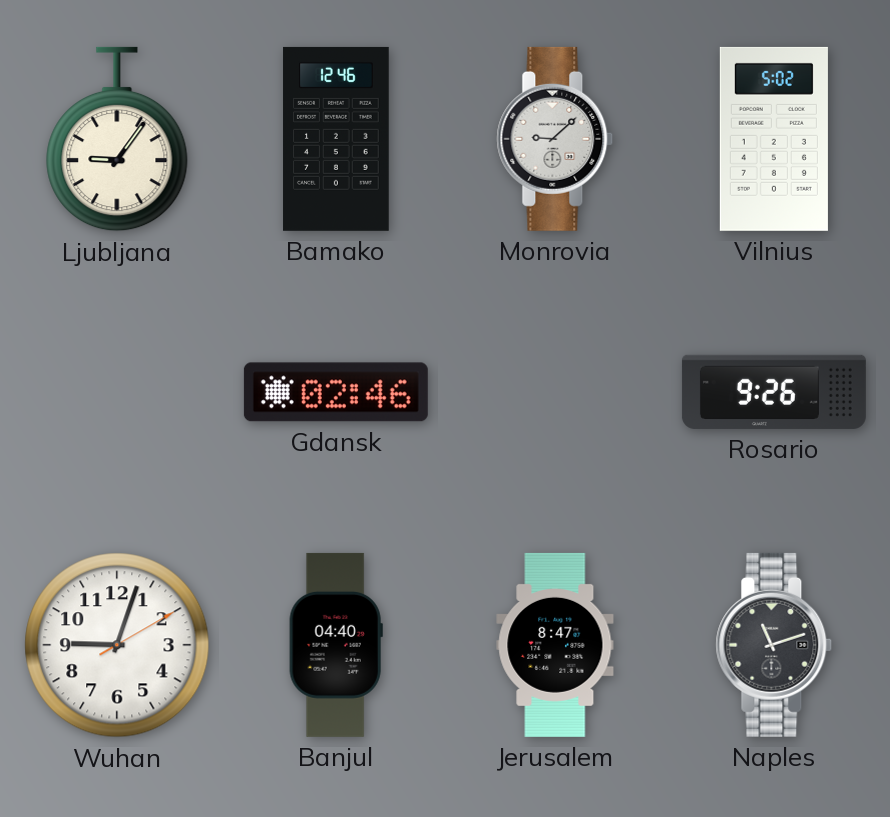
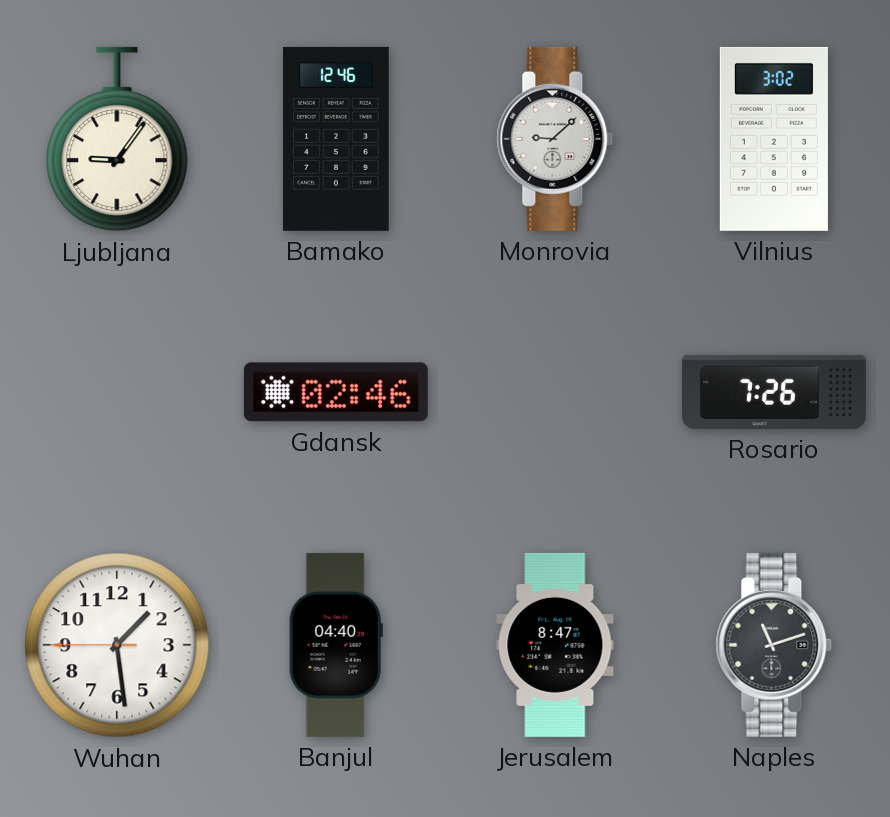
Vilnius: 5:02 -> 3:02
Rosario: 9:26 -> 7:26
Wuhan: 9:03 -> 1:28
